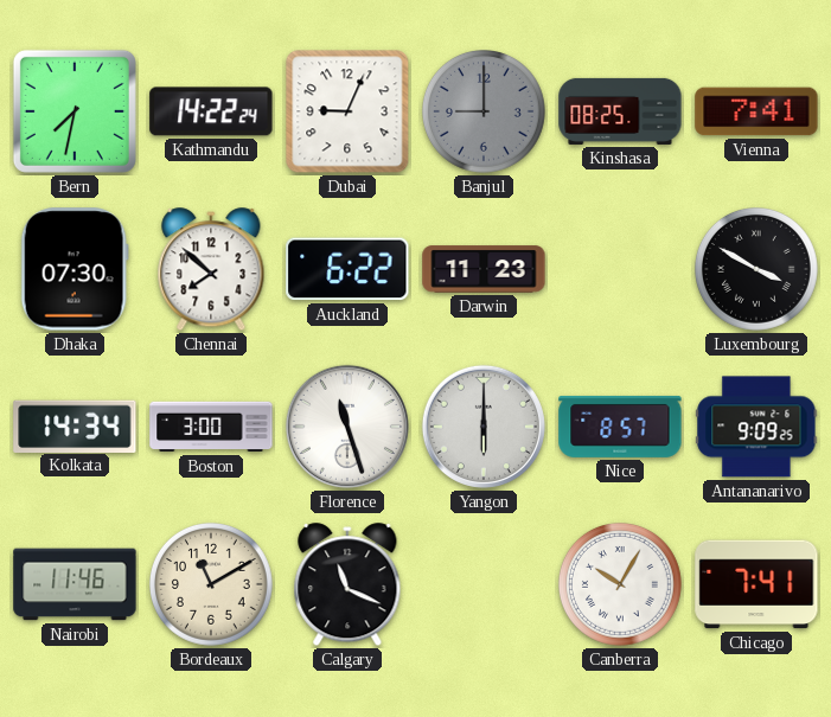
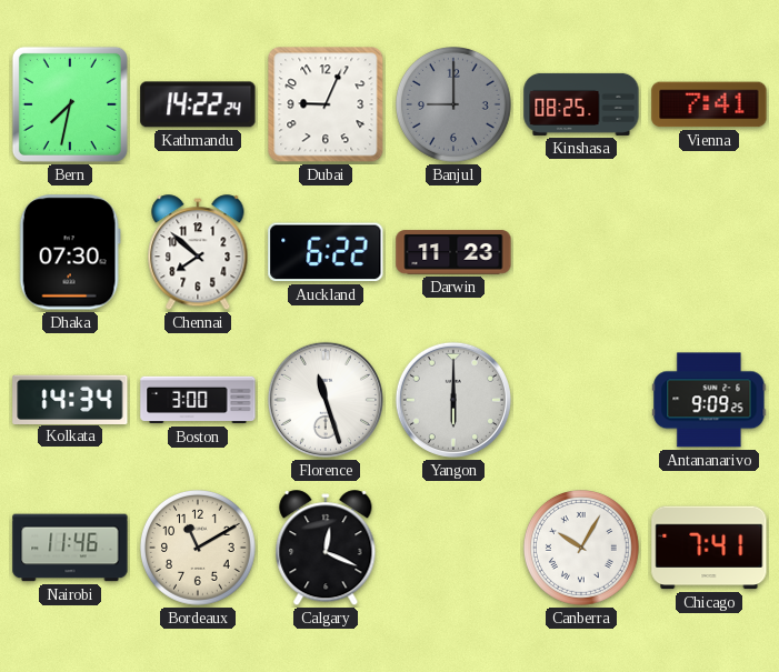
Luxembourg: 3:50 -> none
Nice: 8:57 -> none
Calgary: 11:19 -> 12:19
